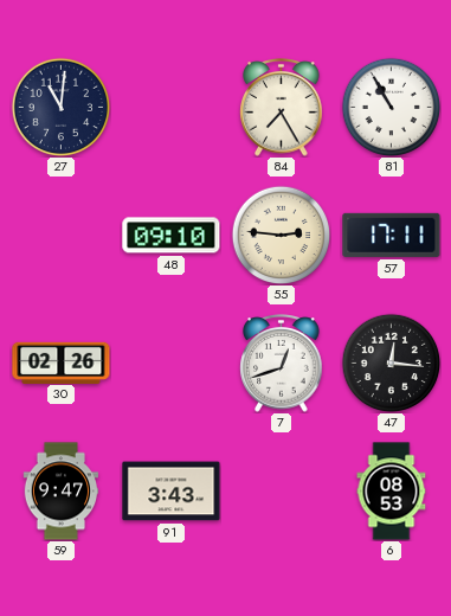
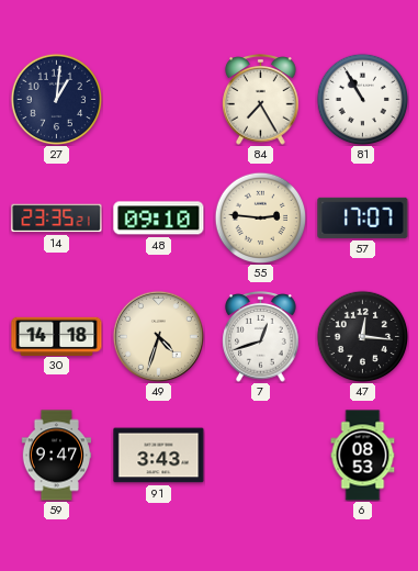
27: 11:01 -> 1:01
14: none -> 23:35
57: 17:11 -> 17:07
30: 02:26 -> 14:18
49: none -> 4:33
